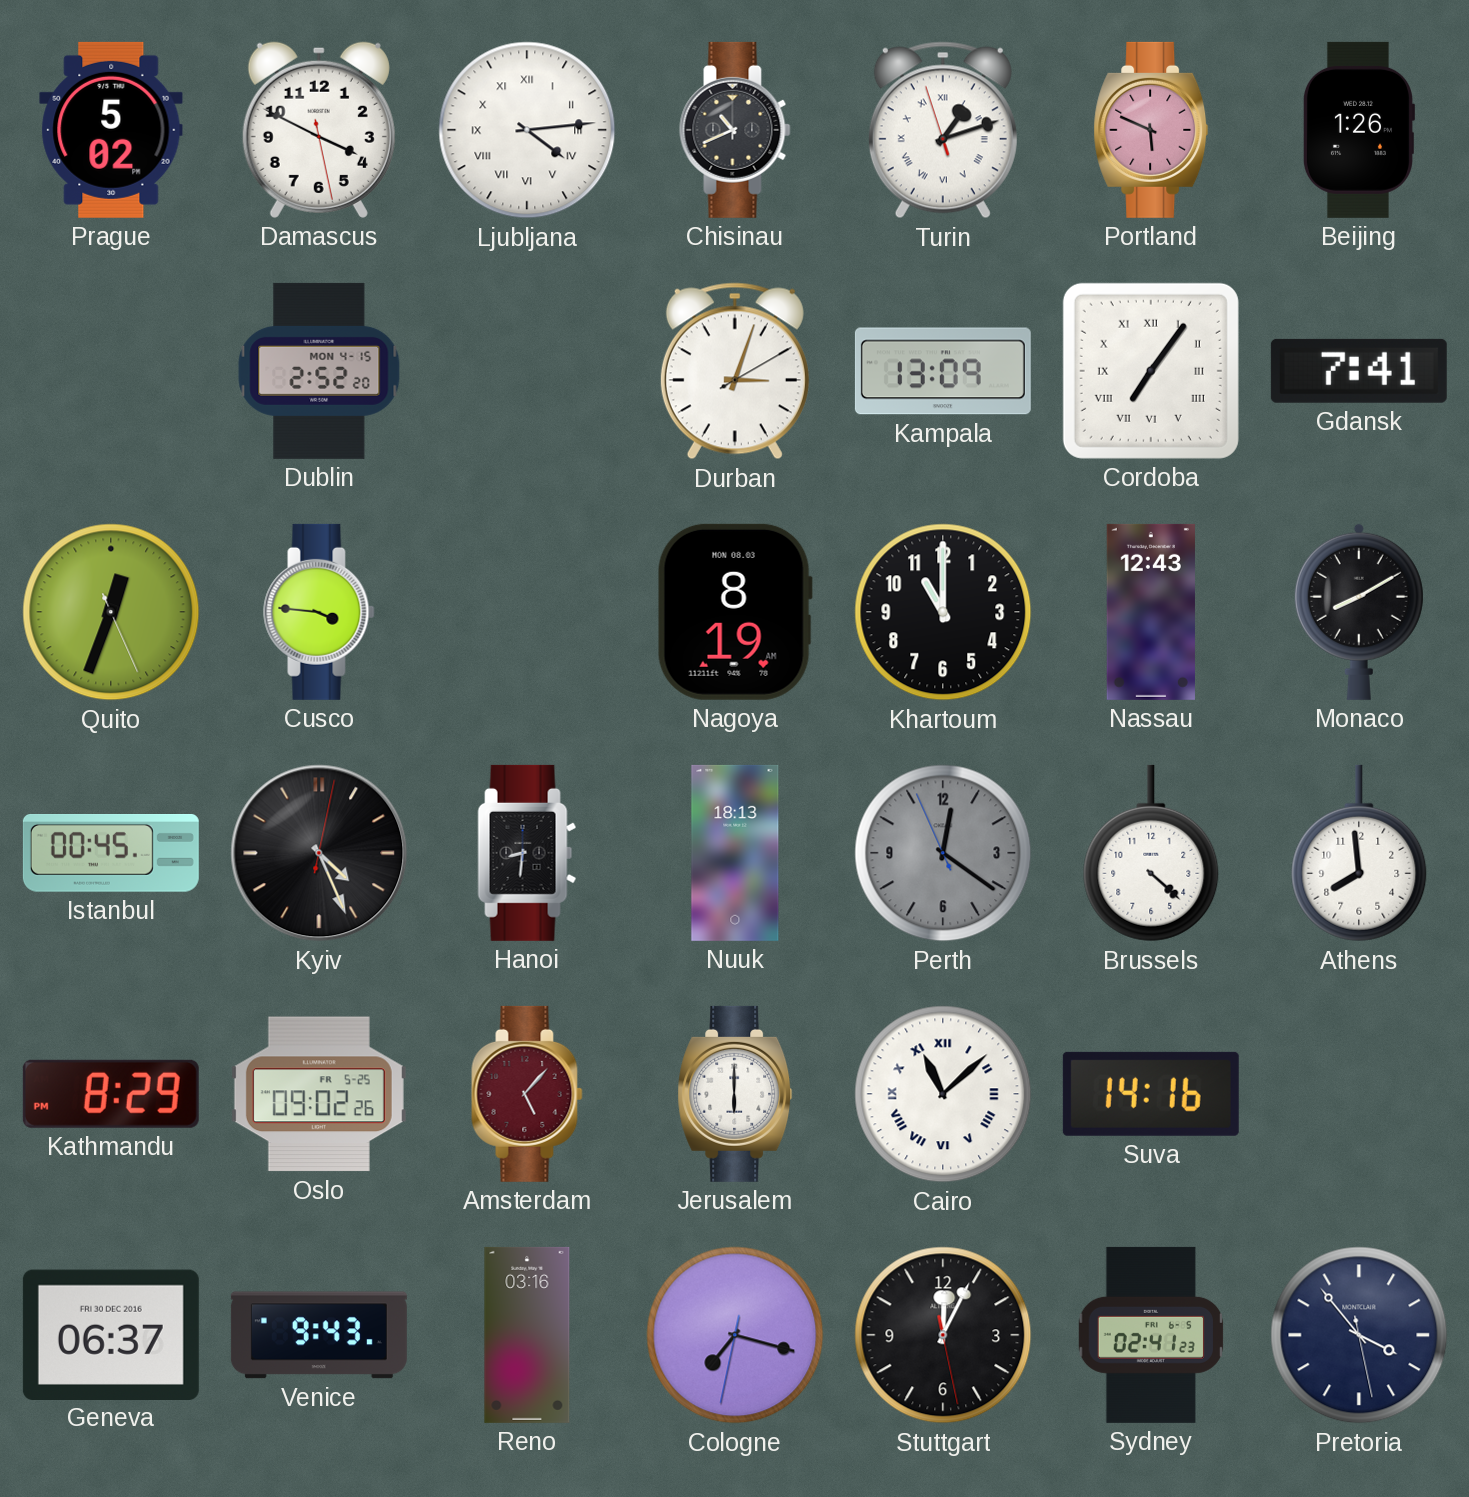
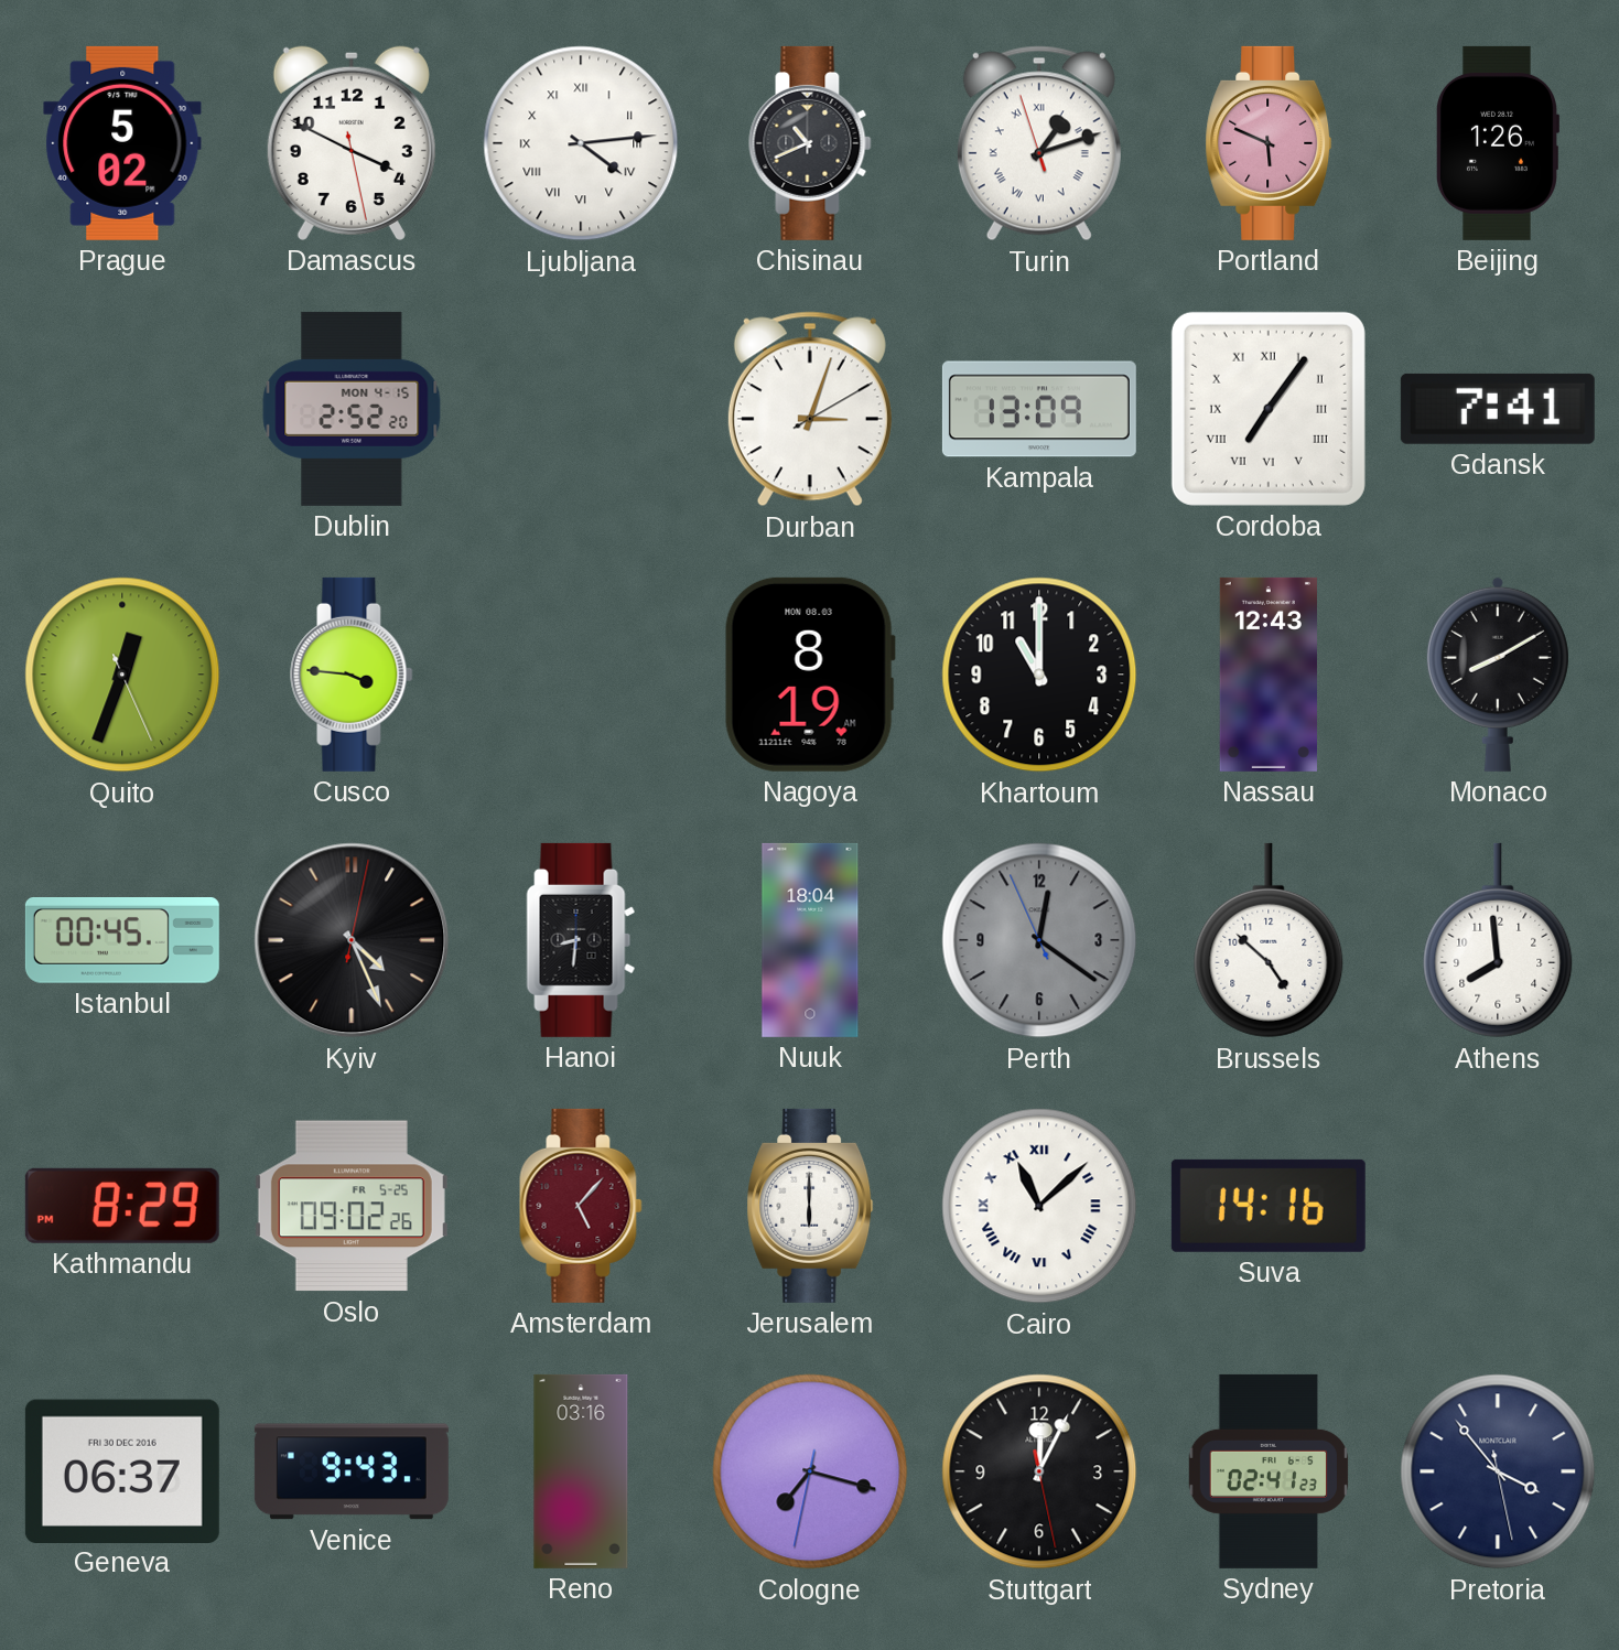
Nuuk: 18:13 -> 18:04
Brussels: 4:22 -> 4:52
